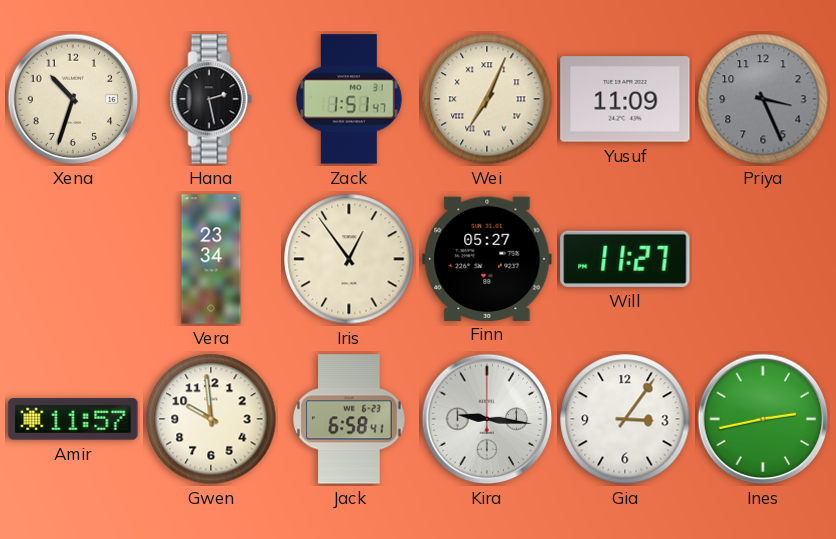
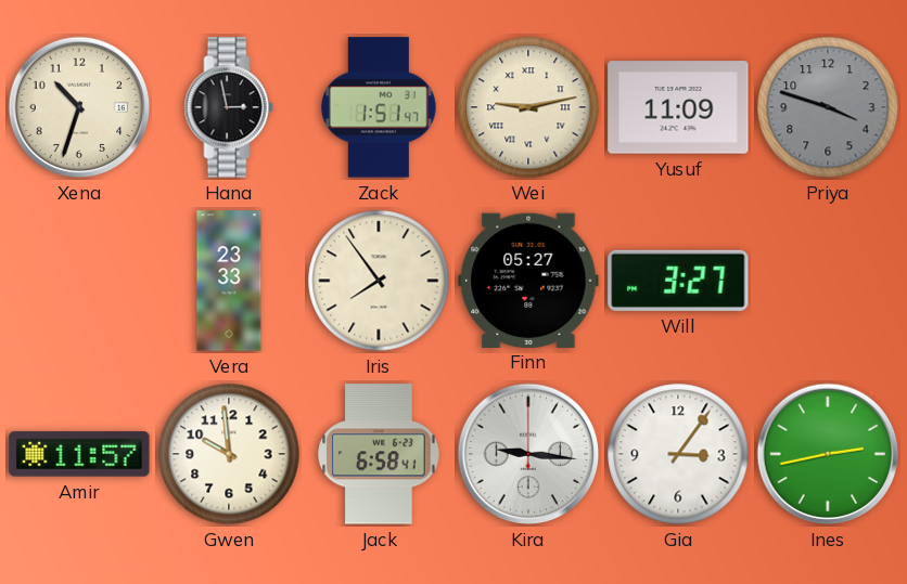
Hana: 2:28 -> 2:58
Wei: 7:04 -> 9:13
Priya: 3:26 -> 3:48
Vera: 23:34 -> 23:33
Iris: 12:54 -> 7:54
Will: 11:27 -> 3:27
